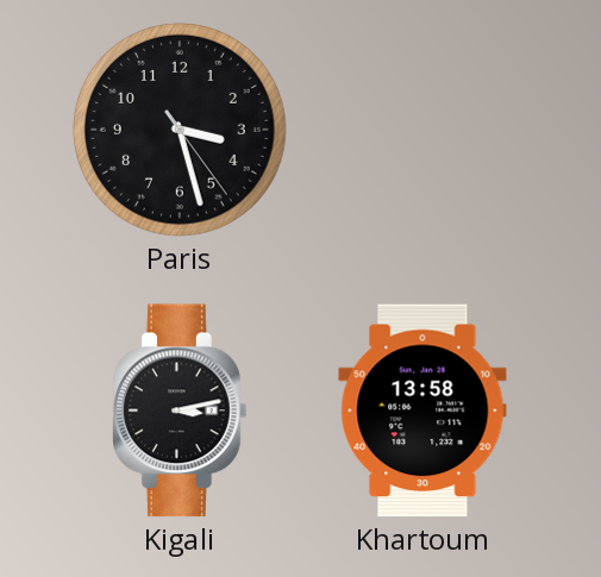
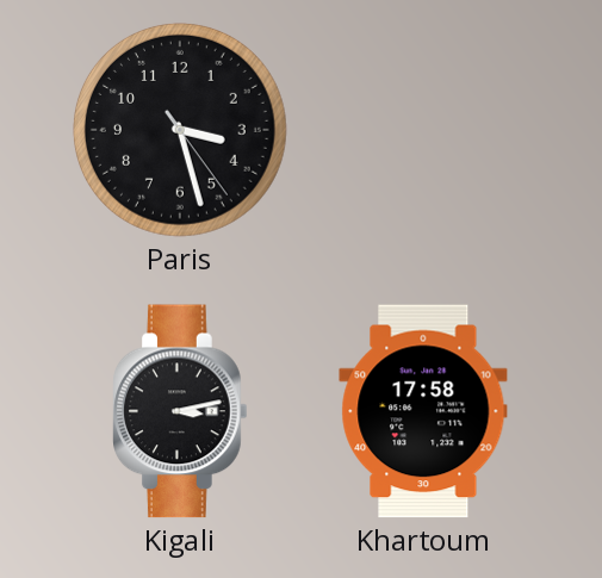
Khartoum: 13:58 -> 17:58
